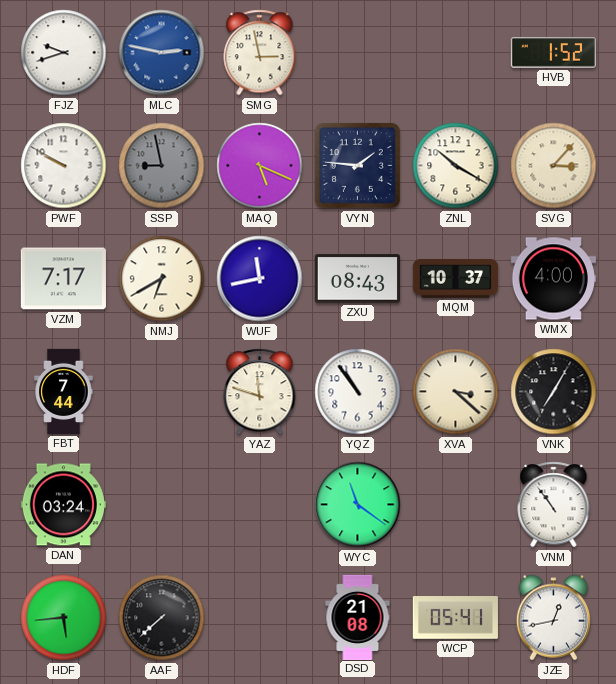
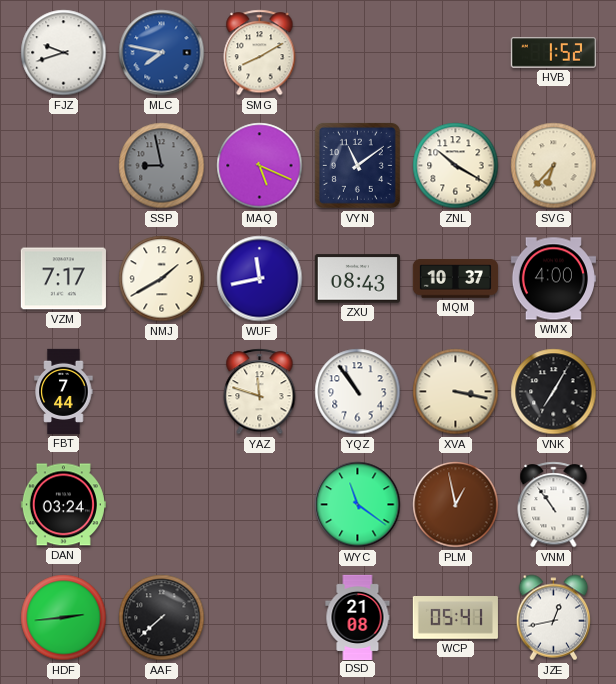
MLC: 2:47 -> 7:47
SMG: 2:58 -> 8:10
PWF: 9:50 -> none
VYN: 1:46 -> 11:09
SVG: 3:07 -> 6:37
NMJ: 6:40 -> 1:40
XVA: 3:22 -> 3:17
PLM: none -> 12:58
HDF: 5:44 -> 2:44
